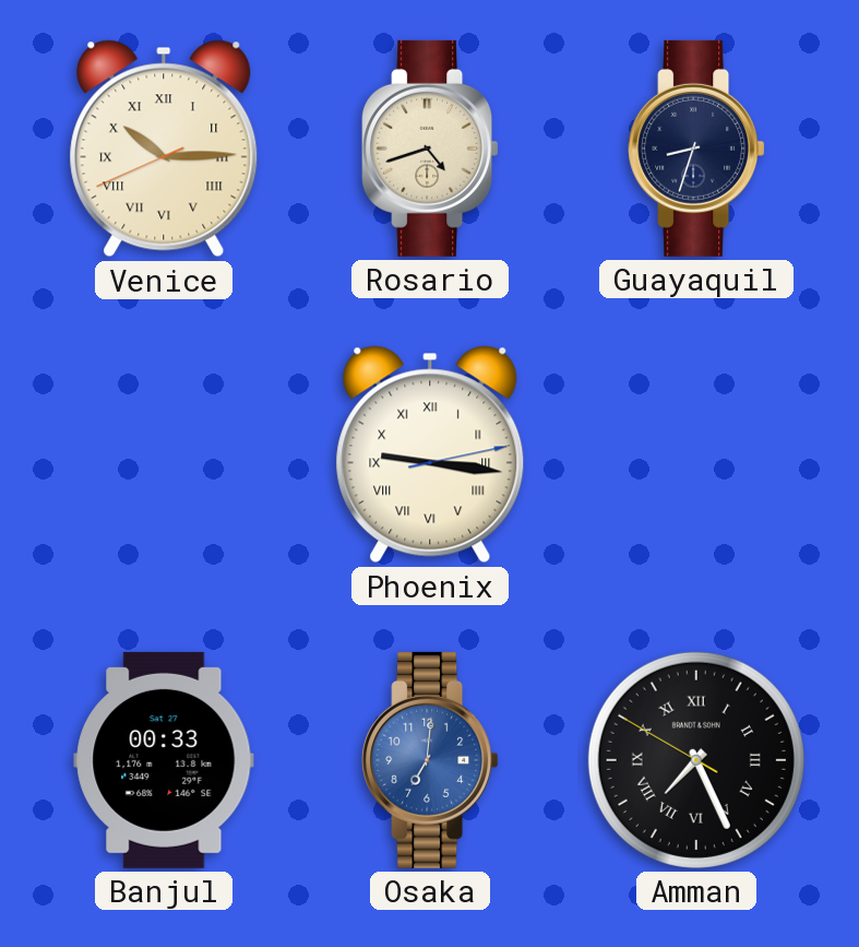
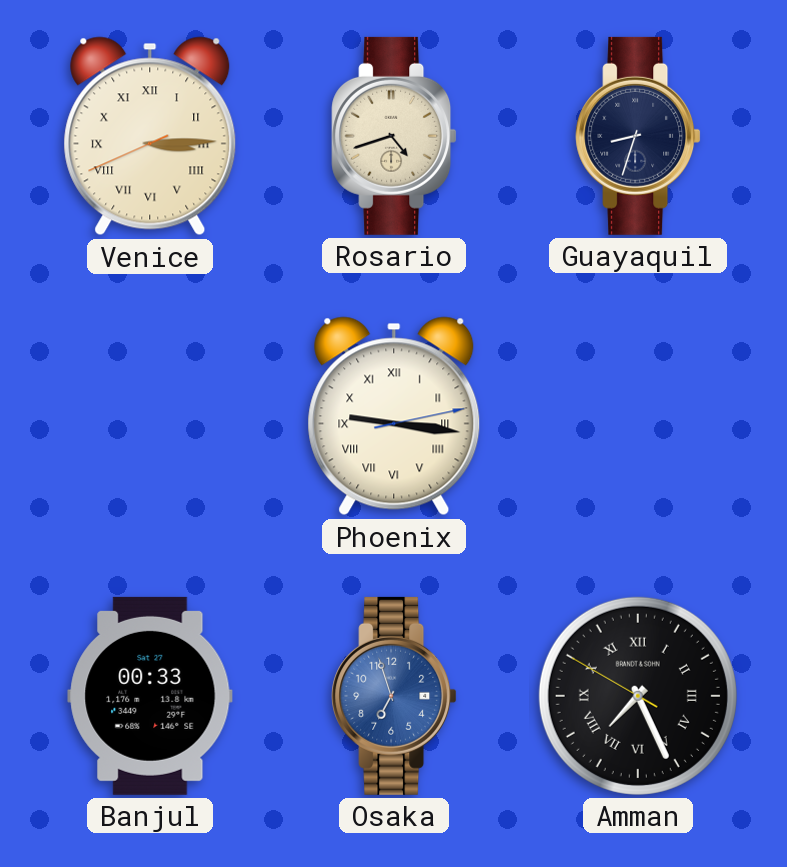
Venice: 10:14 -> 3:14
Osaka: 7:01 -> 6:57
